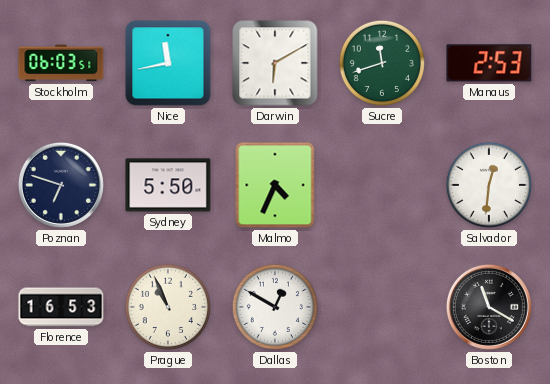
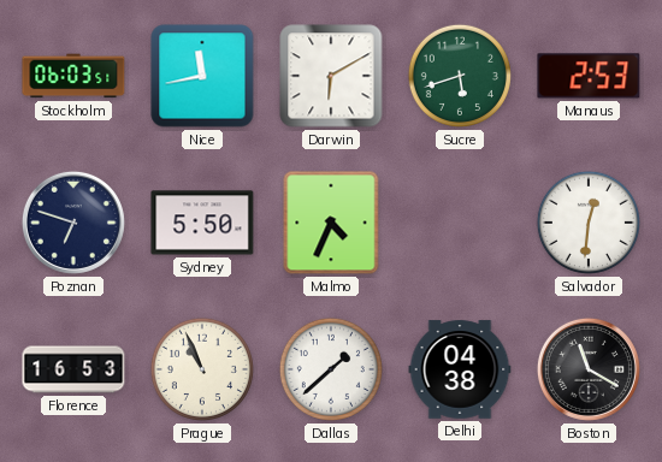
Sucre: 11:42 -> 5:42
Dallas: 12:50 -> 1:38
Delhi: none -> 04:38
